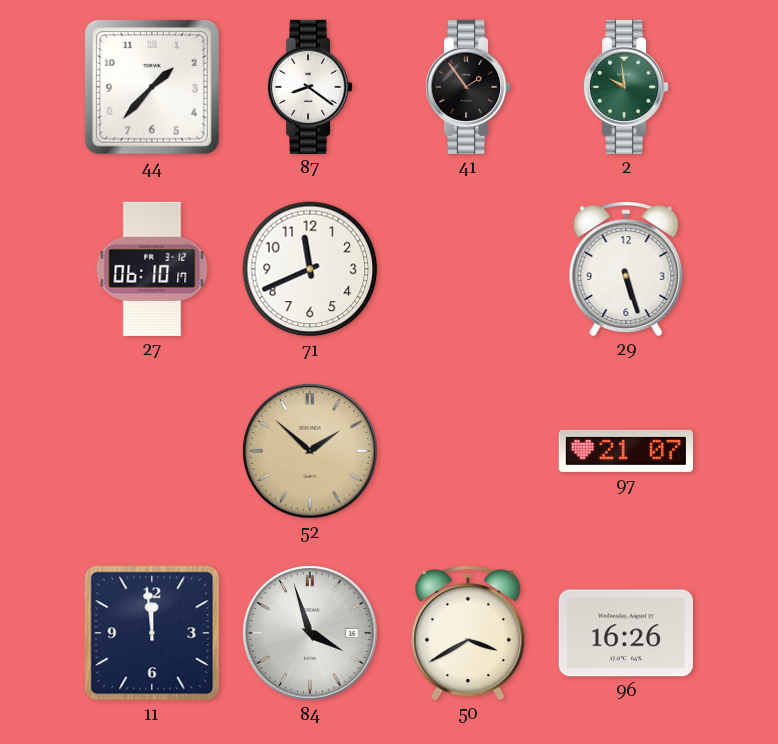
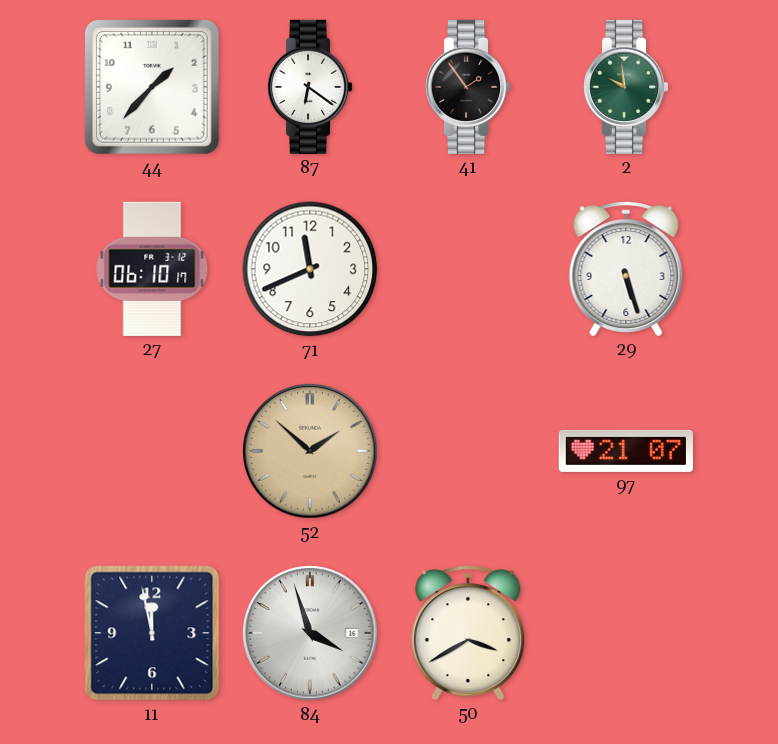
87: 8:21 -> 6:21
11: 11:59 -> 11:58
96: 16:26 -> none
